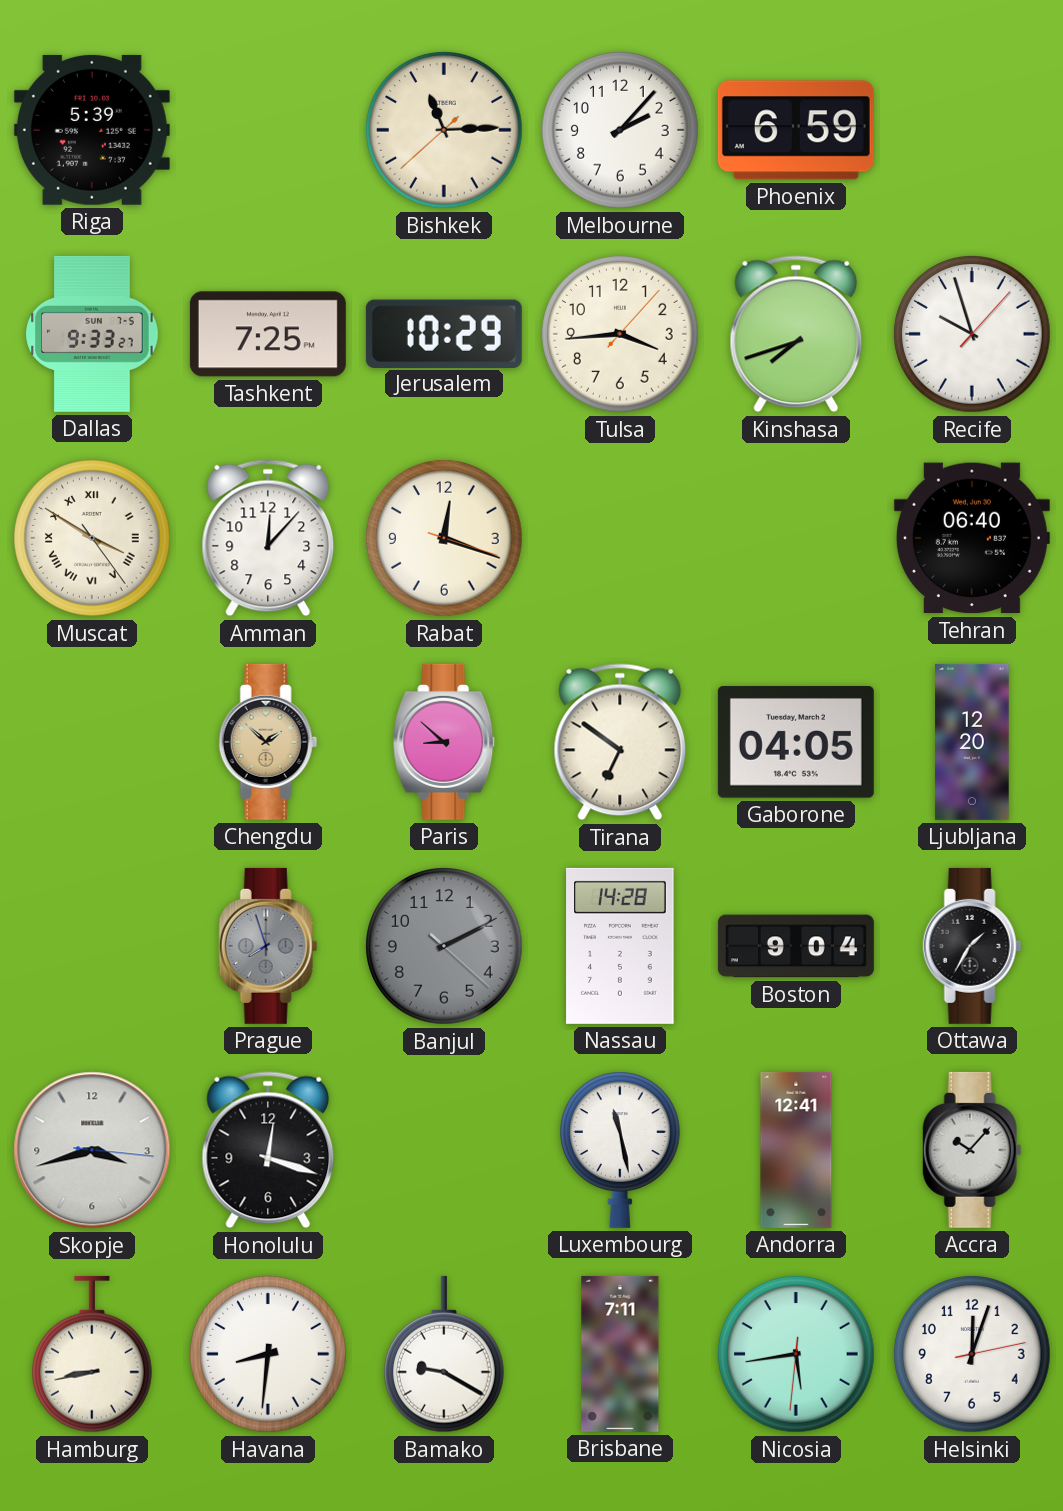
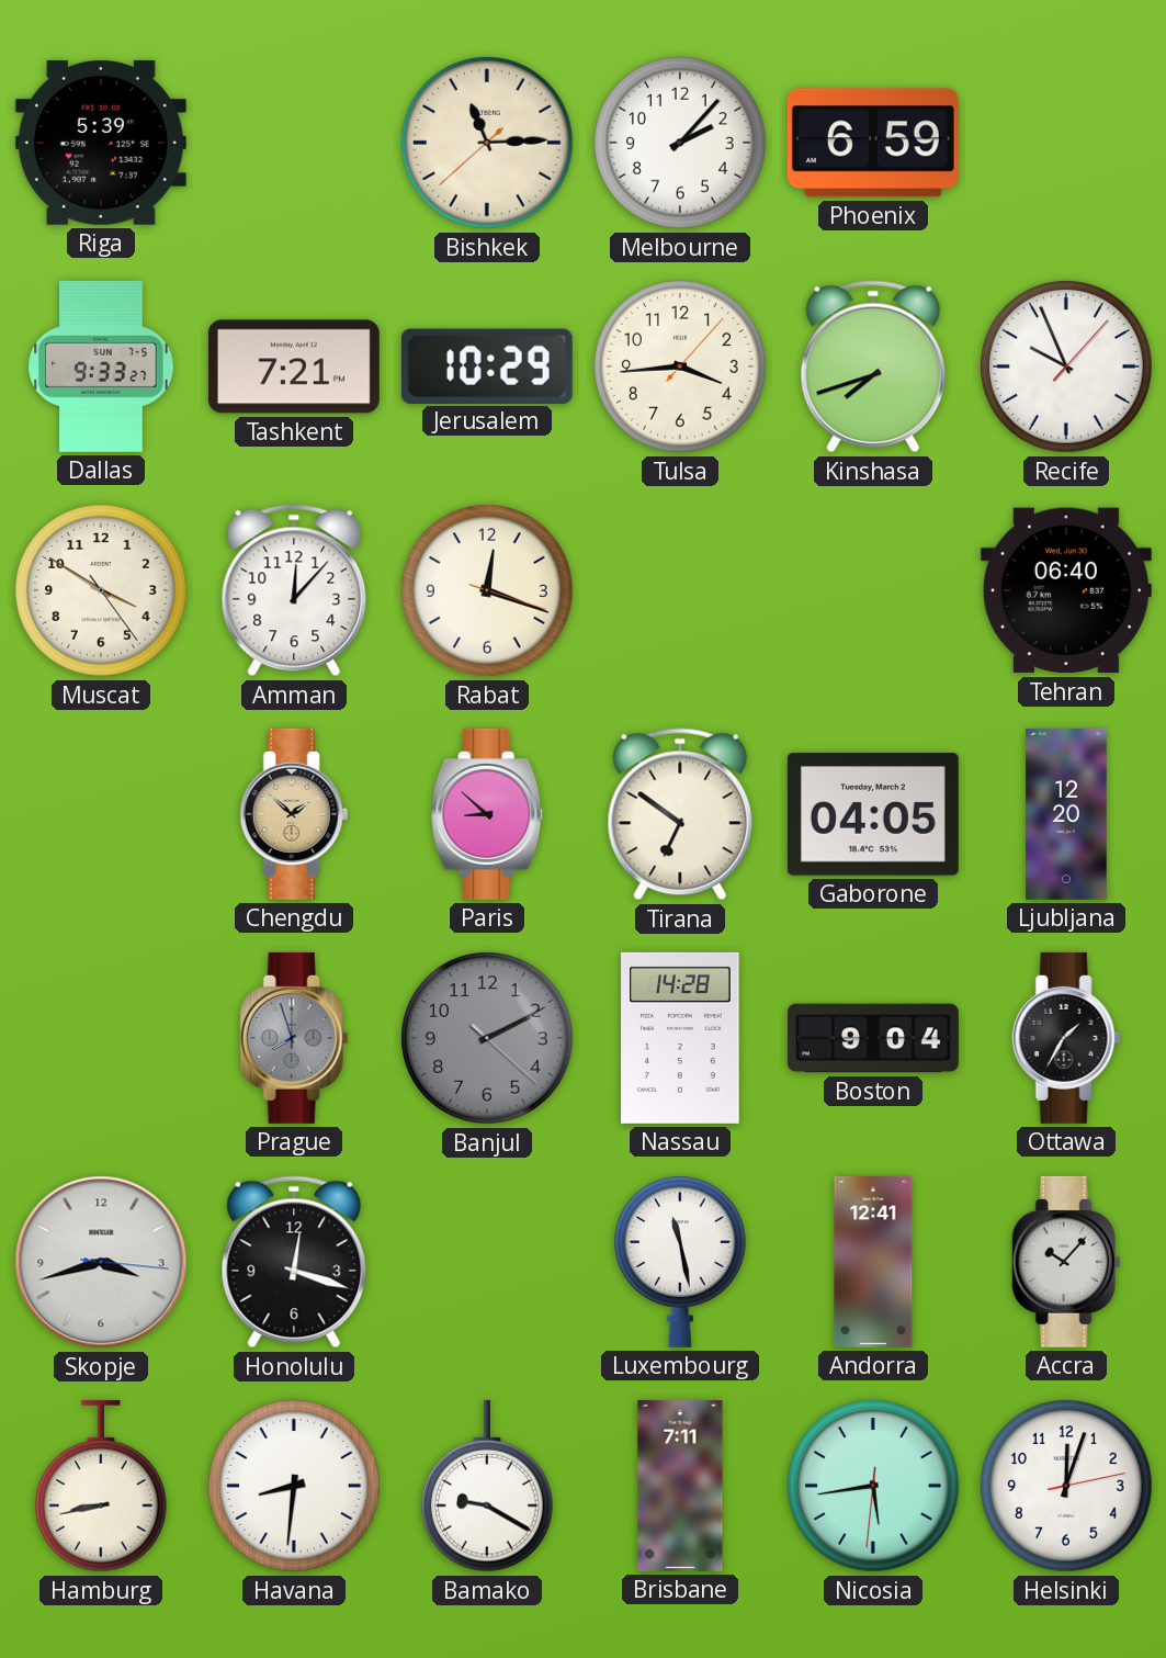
Tashkent: 7:25 -> 7:21
Recife: 9:57 -> 9:56
Muscat numerals: Roman -> Arabic
